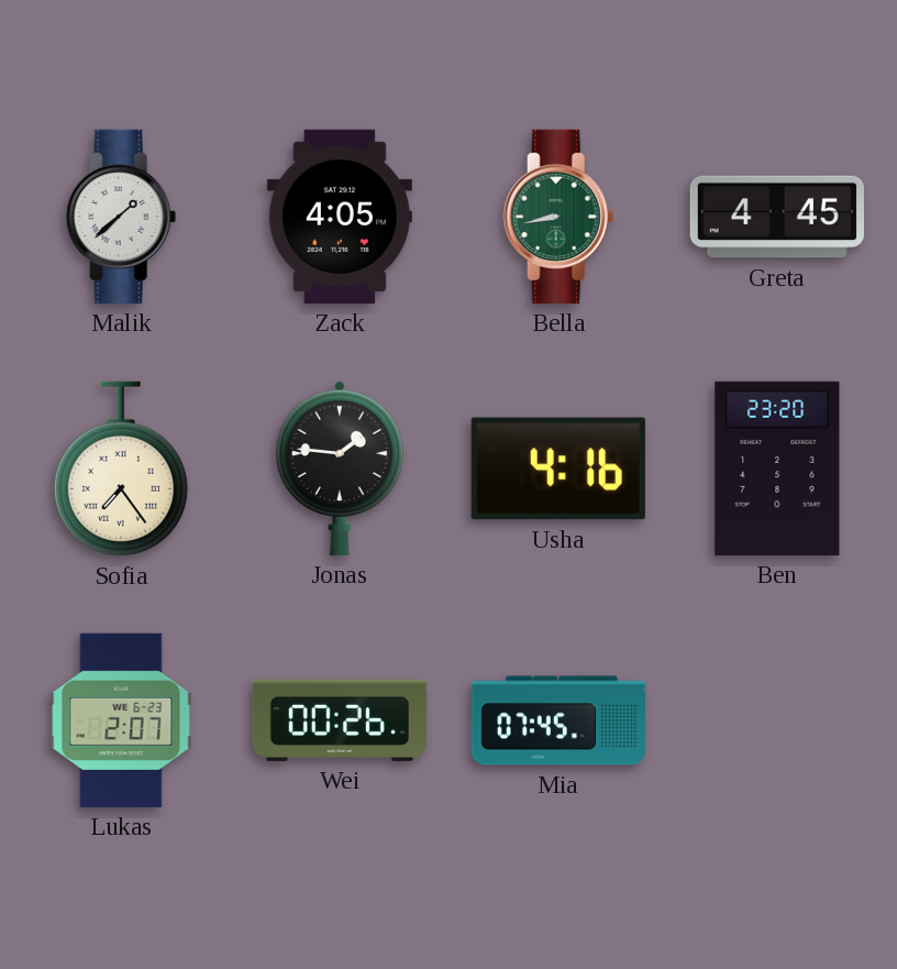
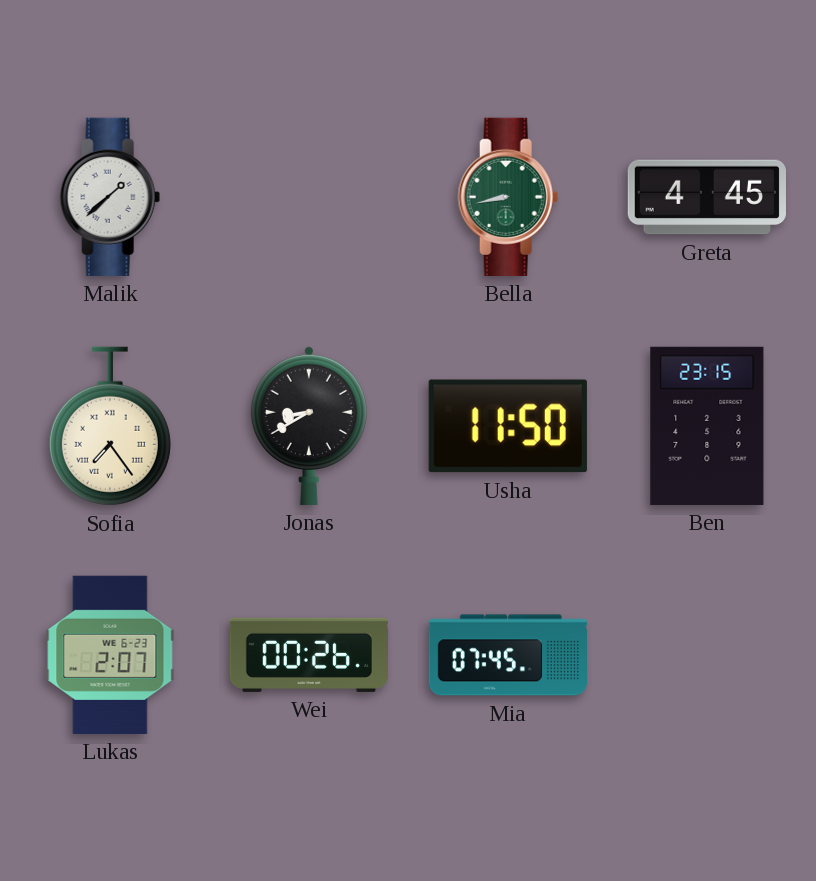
Zack: 4:05 -> none
Jonas: 1:46 -> 8:40
Usha: 4:16 -> 11:50
Ben: 23:20 -> 23:15
